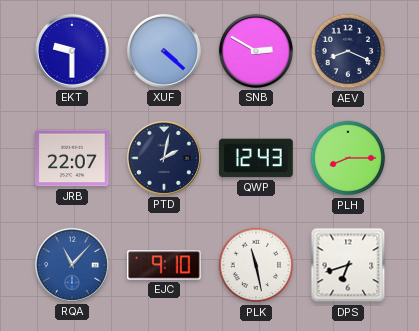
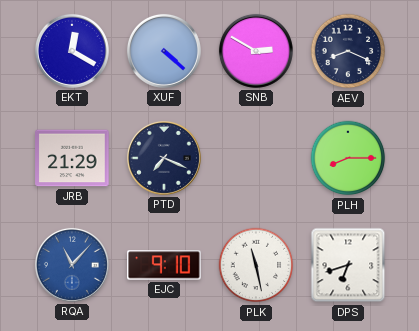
EKT: 9:30 -> 12:20
JRB: 22:07 -> 21:29
PTD: 2:02 -> 7:19
QWP: 12:43 -> none
